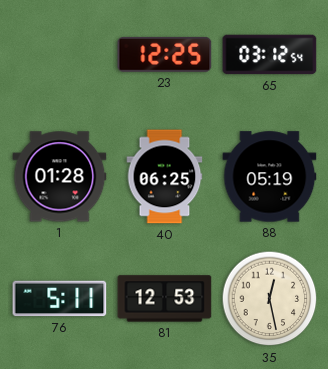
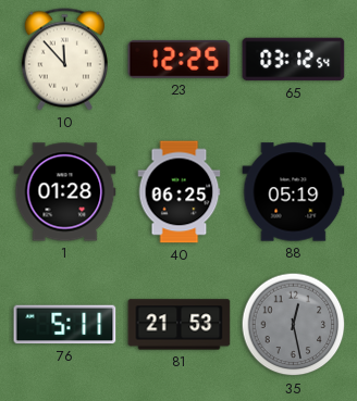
10: none -> 11:53
81: 12:53 -> 21:53
35 dial: cream -> grey
